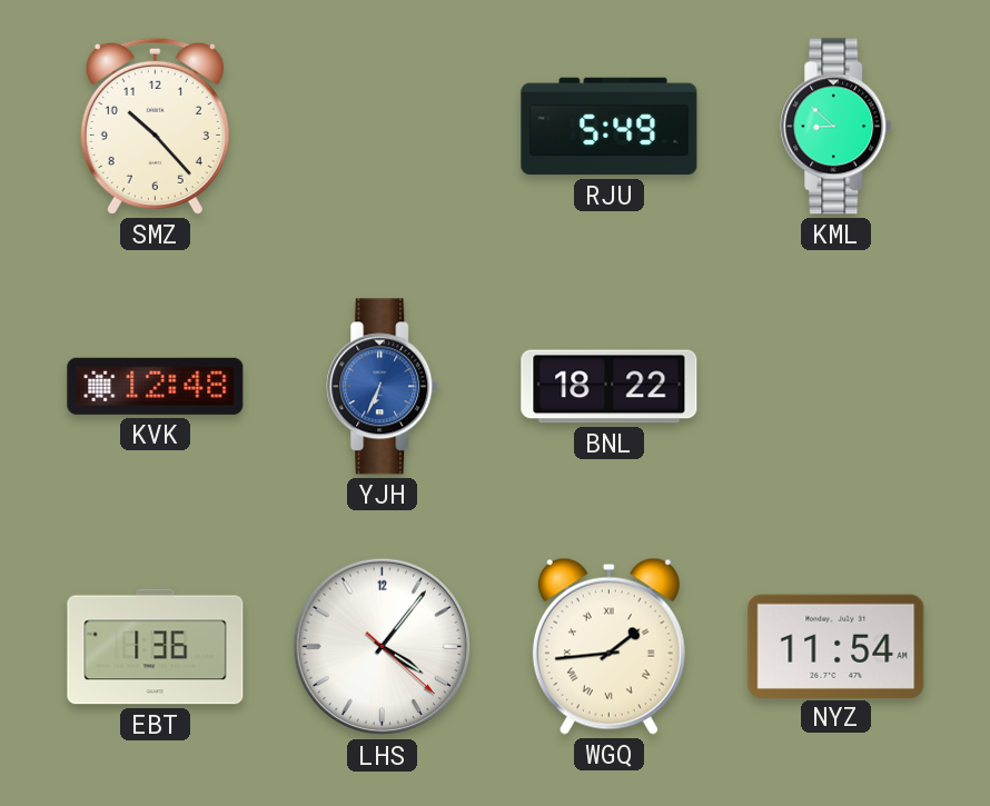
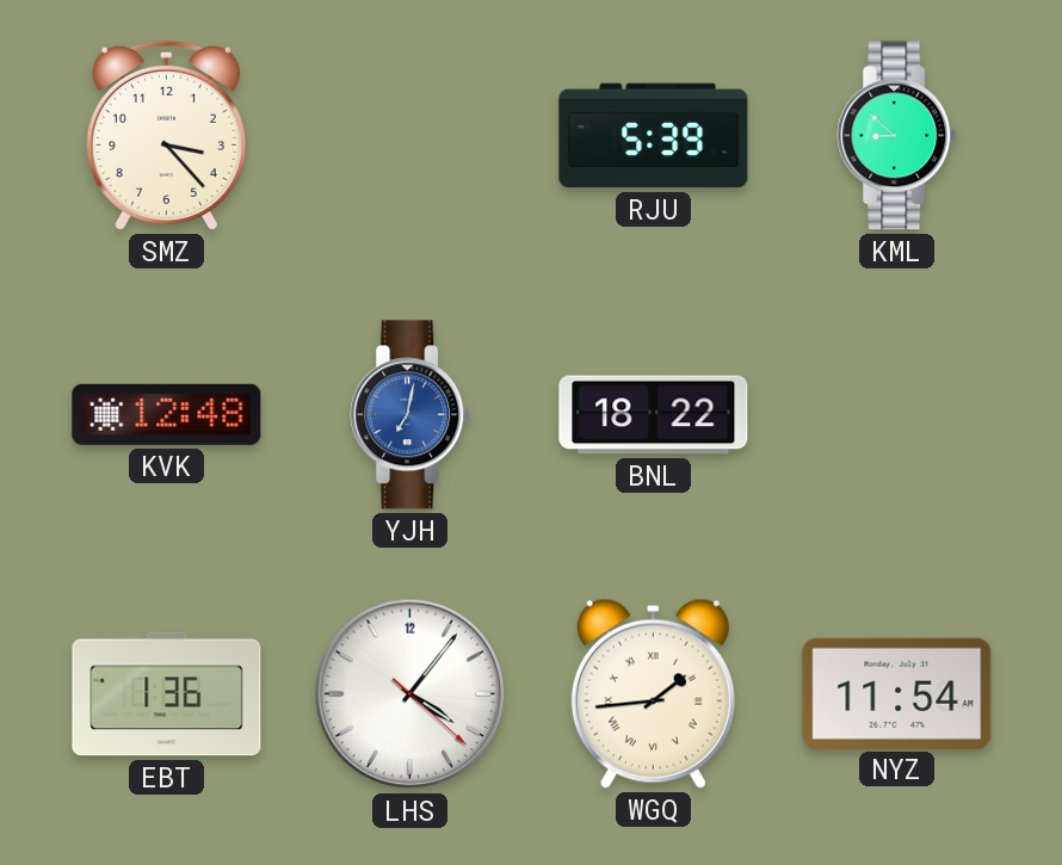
SMZ: 10:23 -> 3:23
RJU: 5:49 -> 5:39
YJH: 6:34 -> 7:02
